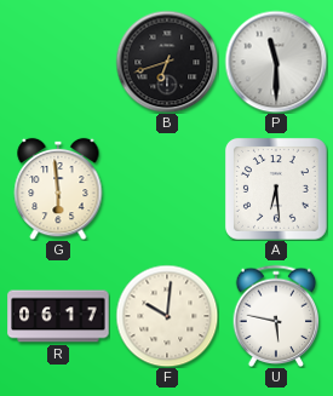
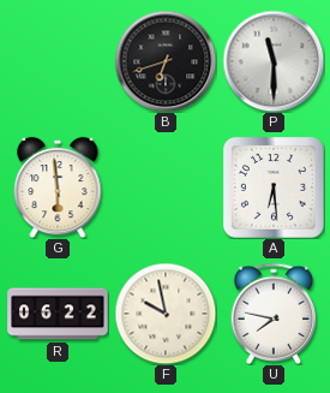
R: 06:17 -> 06:22
F: 10:01 -> 9:58
U: 5:47 -> 7:47
